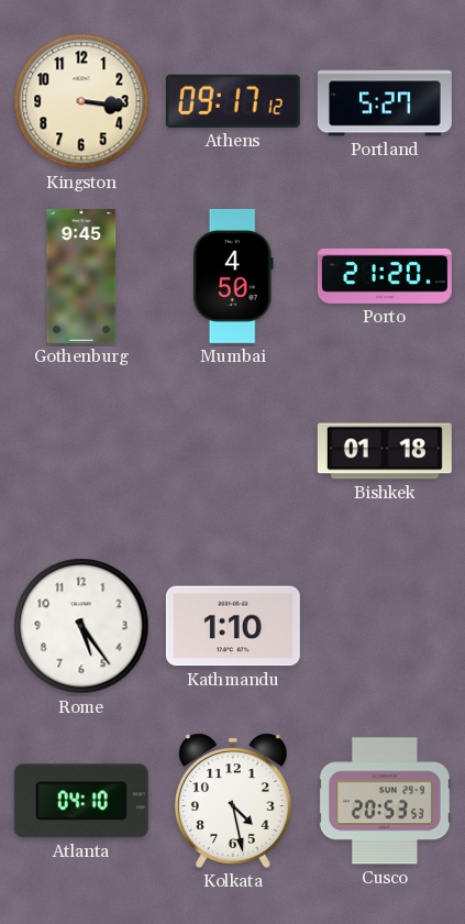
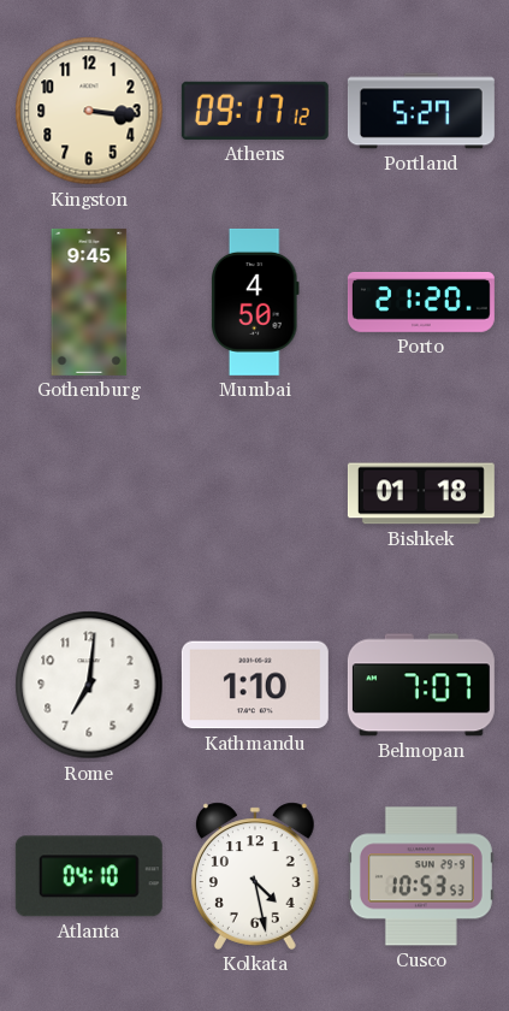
Rome: 5:24 -> 7:01
Belmopan: none -> 7:07
Cusco: 20:53 -> 10:53
